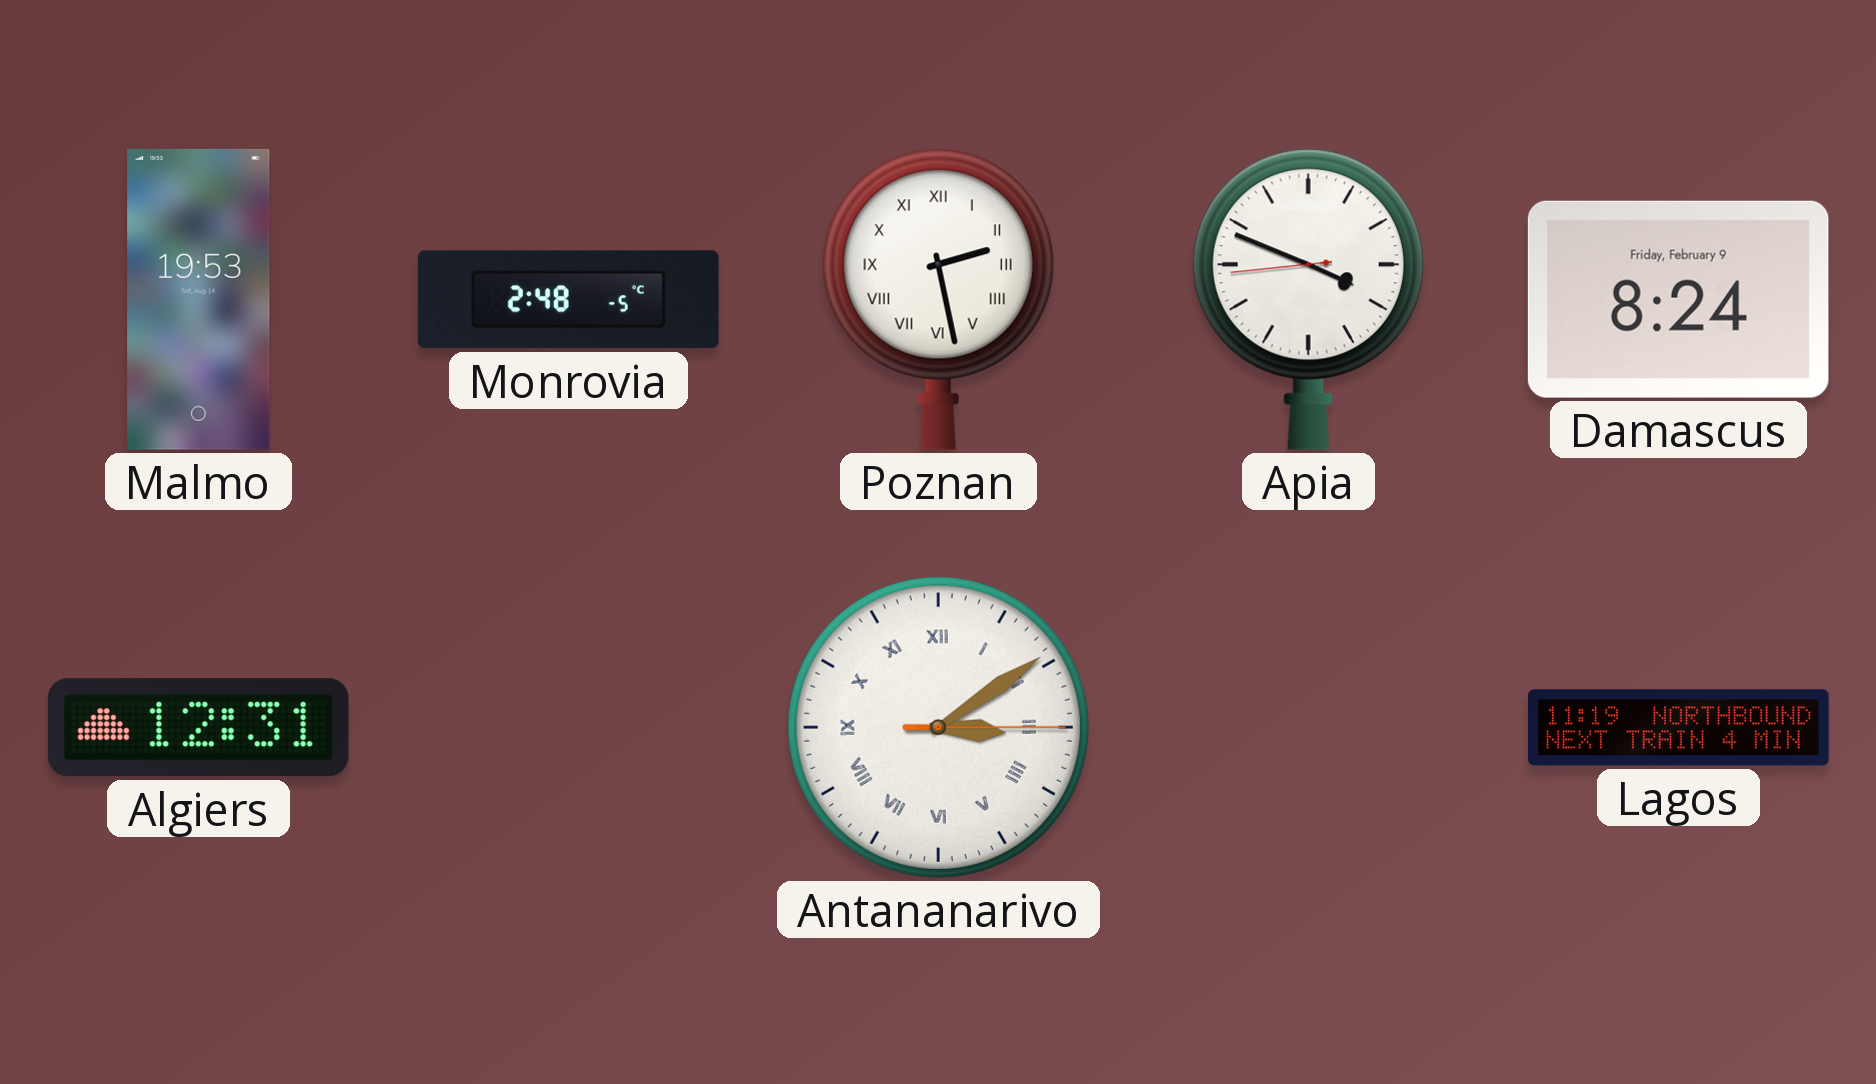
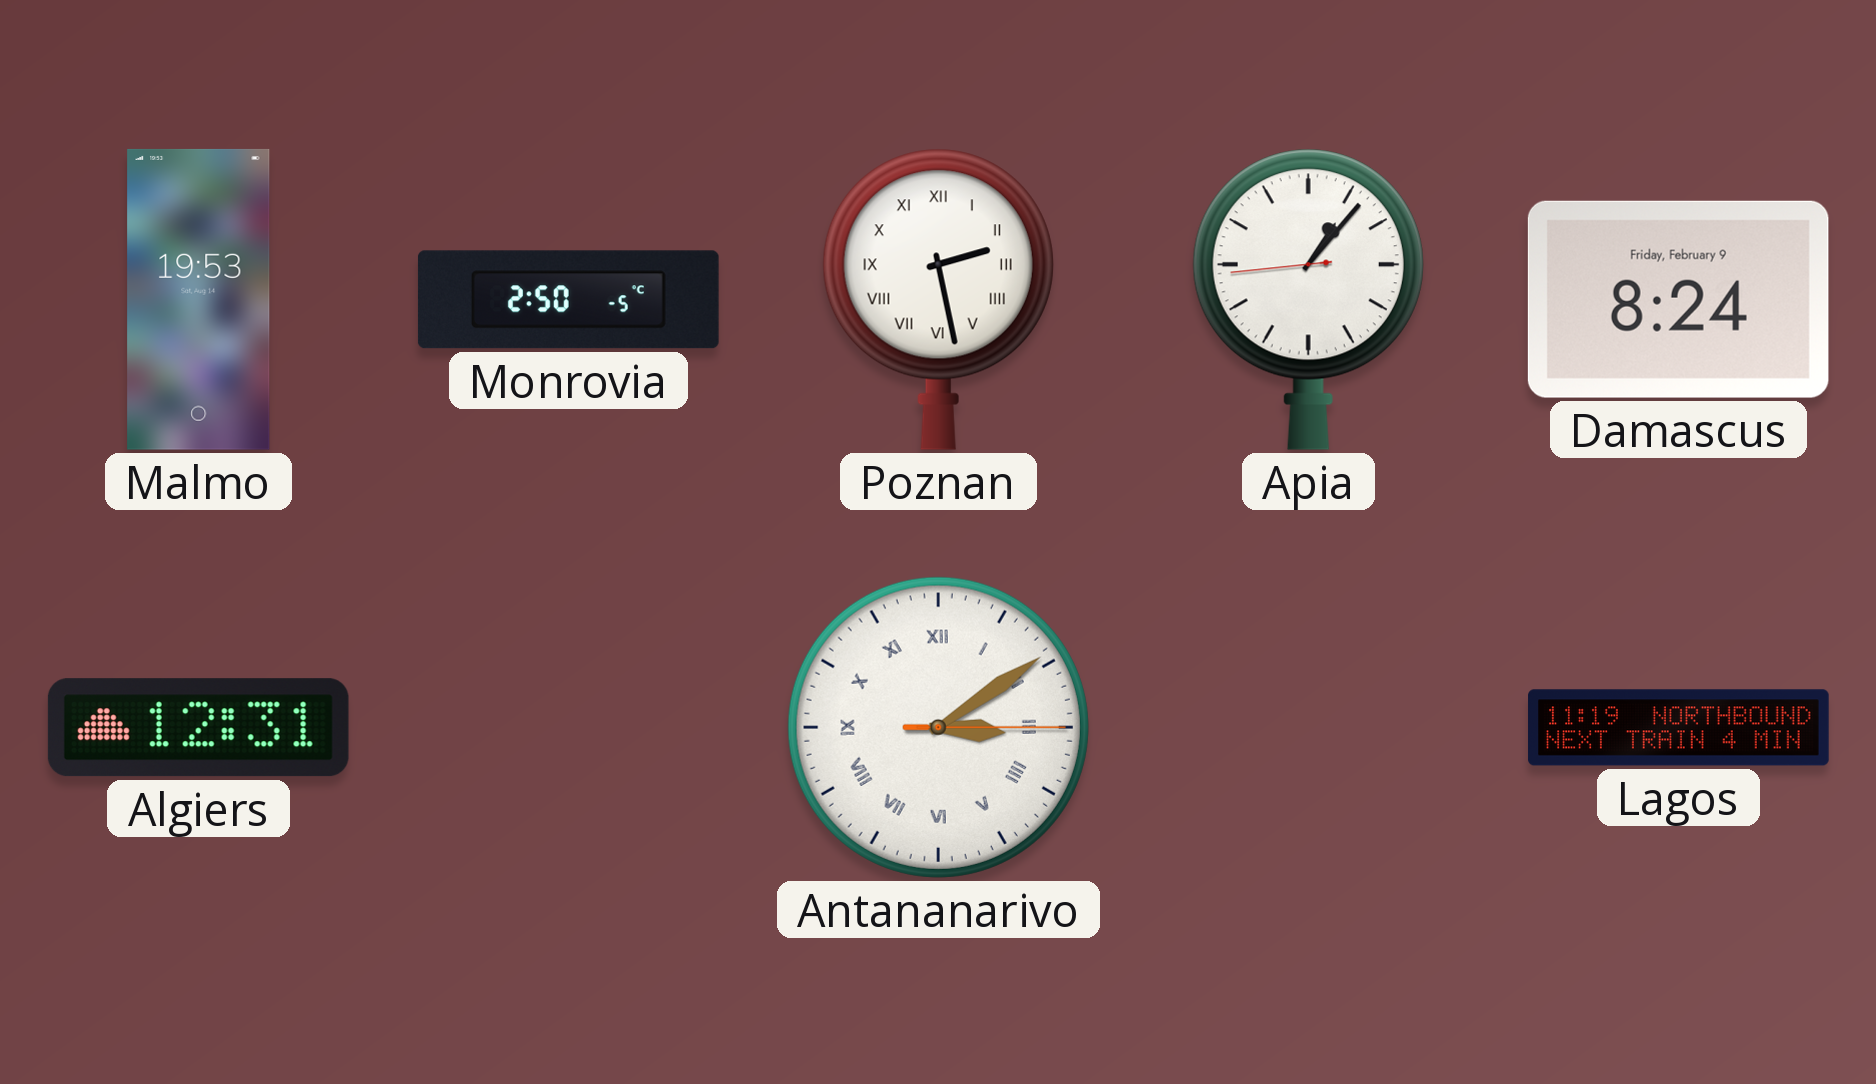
Monrovia: 2:48 -> 2:50
Apia: 3:48 -> 1:06
